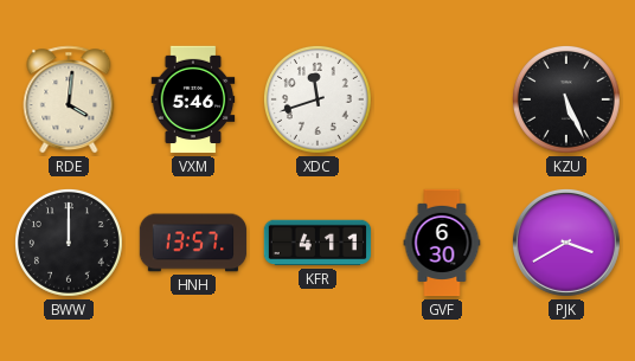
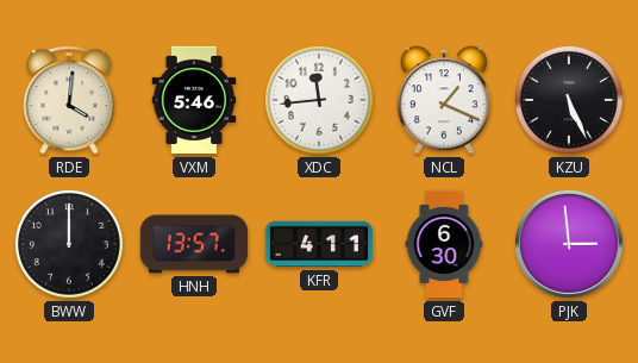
XDC: 11:42 -> 11:44
NCL: none -> 1:19
PJK: 3:40 -> 2:59
